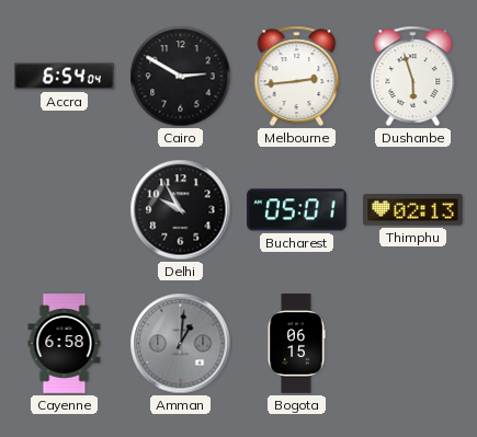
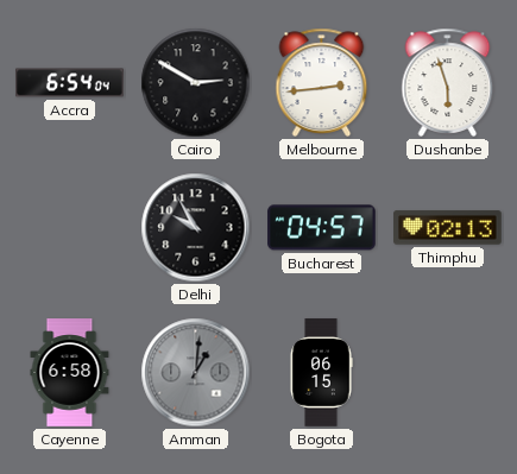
Bucharest: 05:01 -> 04:57
